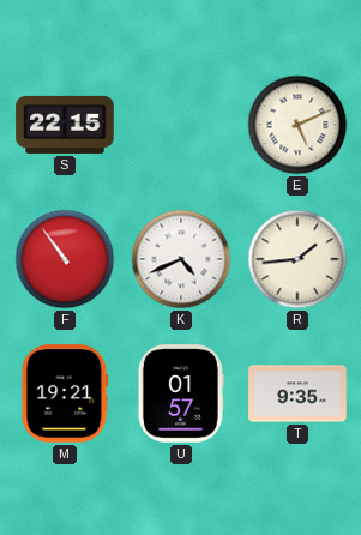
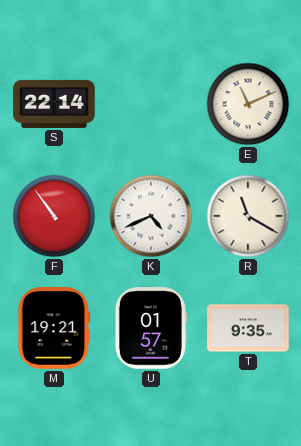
S: 22:15 -> 22:14
E: 5:11 -> 11:11
R: 1:44 -> 11:20
